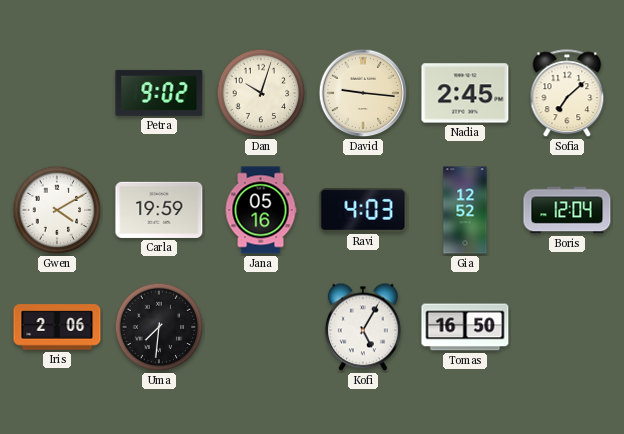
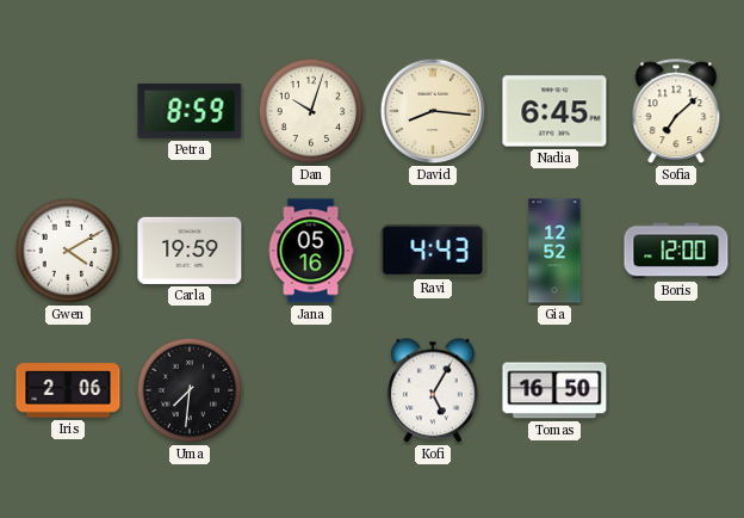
Petra: 9:02 -> 8:59
David: 9:16 -> 8:16
Nadia: 2:45 -> 6:45
Ravi: 4:03 -> 4:43
Boris: 12:04 -> 12:00
